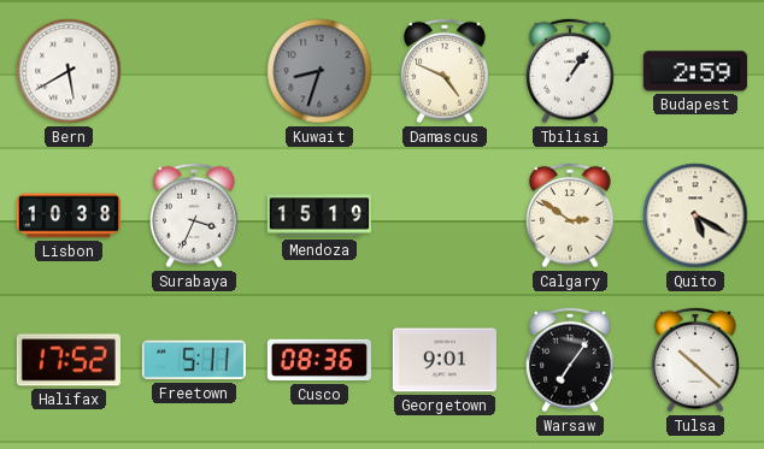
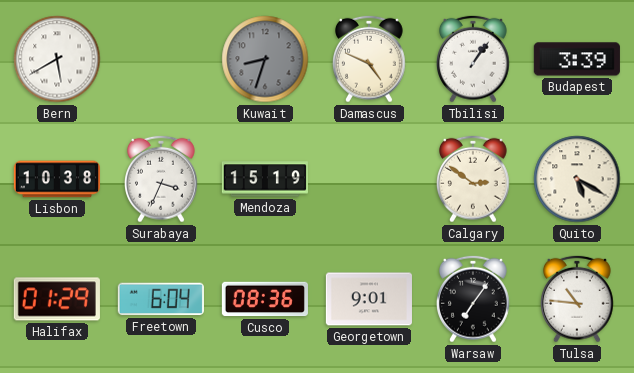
Budapest: 2:59 -> 3:39
Halifax: 17:52 -> 01:29
Freetown: 5:11 -> 6:04
Tulsa: 10:22 -> 10:46
